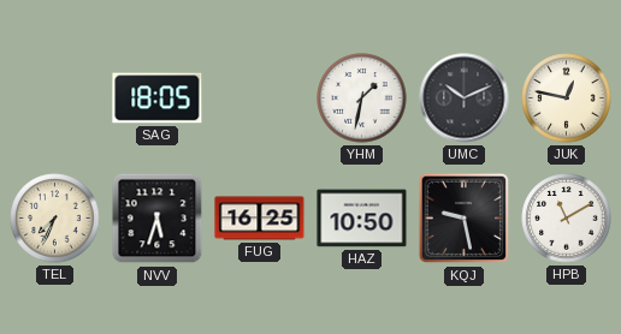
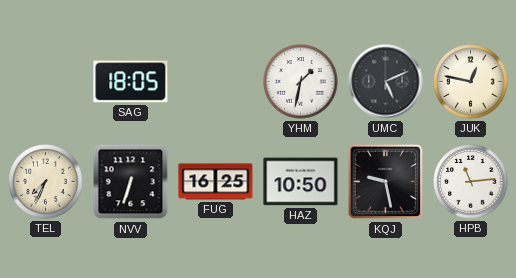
UMC: 10:11 -> 5:11
NVV: 5:33 -> 6:33
HPB: 11:10 -> 11:14
